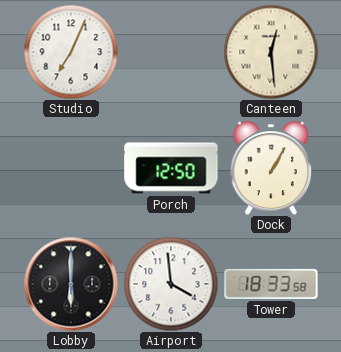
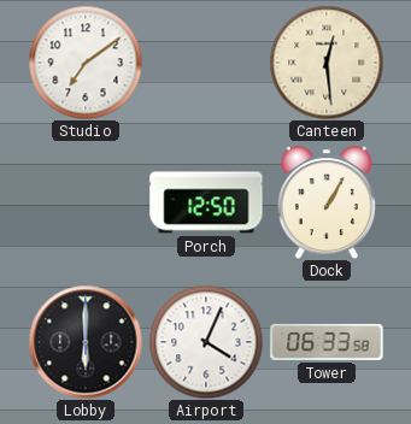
Studio: 7:04 -> 7:09
Airport: 3:59 -> 4:04
Tower: 18:33 -> 06:33
